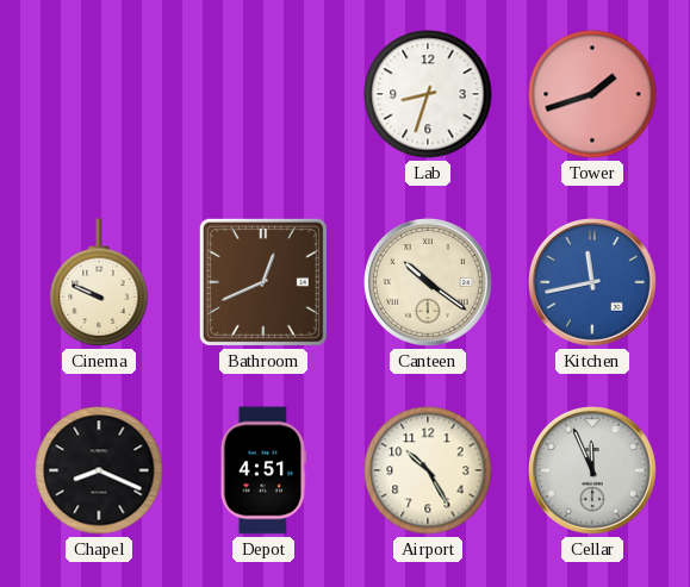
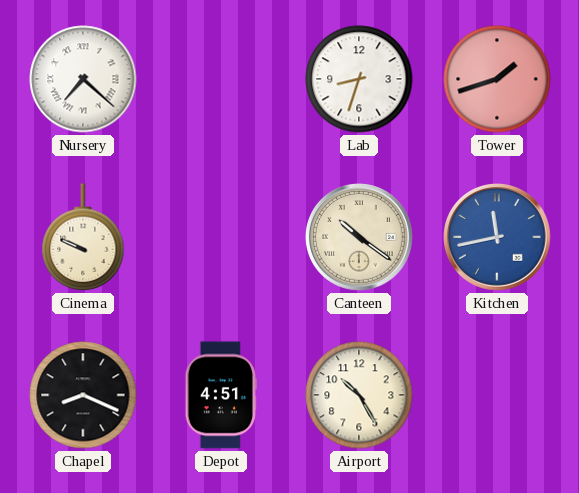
Nursery: none -> 7:22
Bathroom: 12:41 -> none
Cellar: 11:56 -> none
